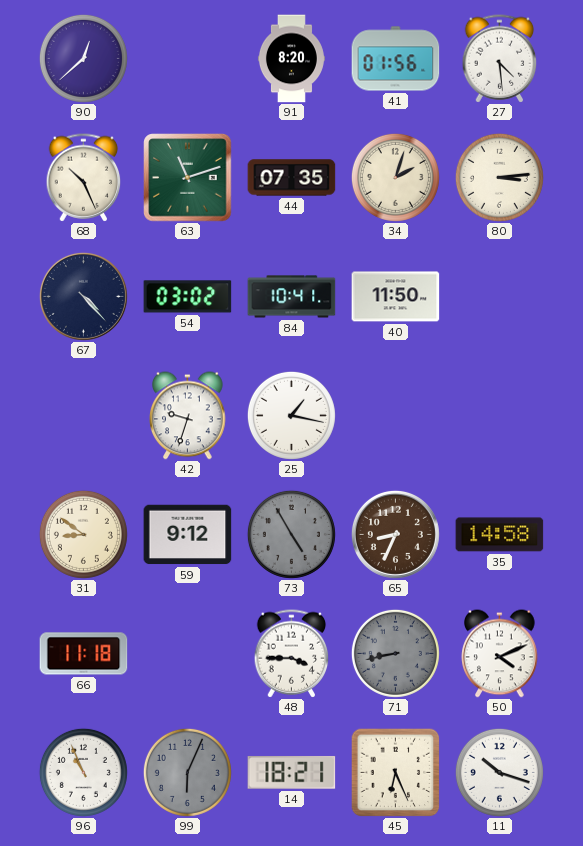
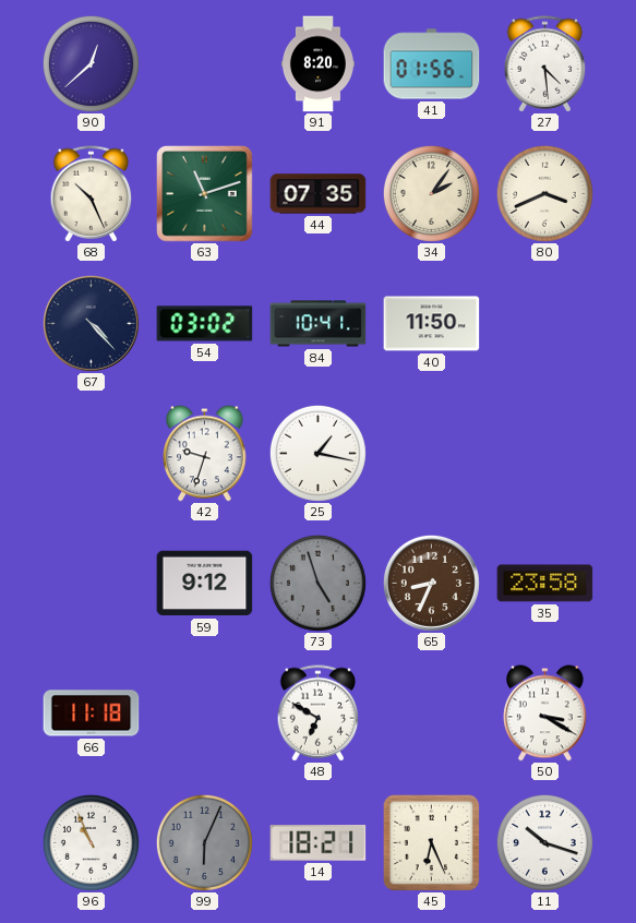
34: 2:03 -> 2:06
80: 3:14 -> 3:41
31: 8:51 -> none
73: 4:55 -> 4:57
35: 14:58 -> 23:58
48: 3:45 -> 6:50
71: 8:43 -> none
50: 4:11 -> 3:20
